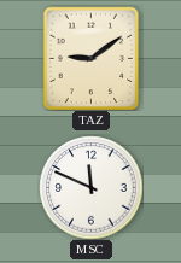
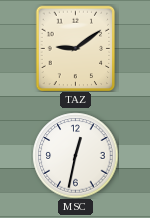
MSC: 11:49 -> 12:32
